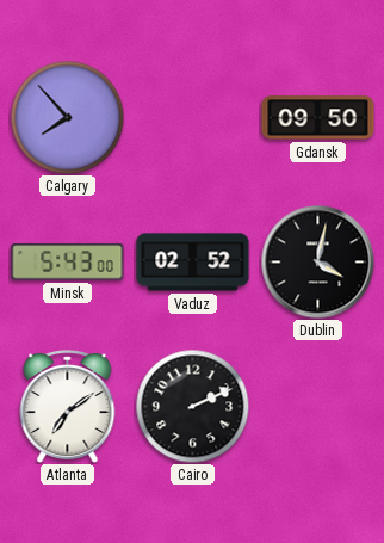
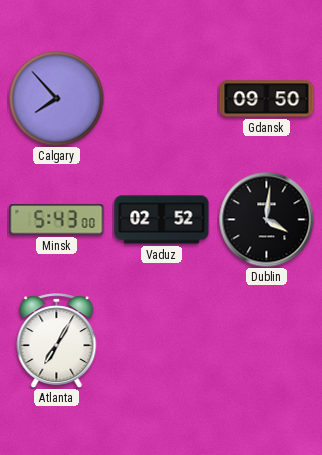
Dublin: 4:02 -> 4:01
Atlanta: 7:09 -> 7:05
Cairo: 2:11 -> none
